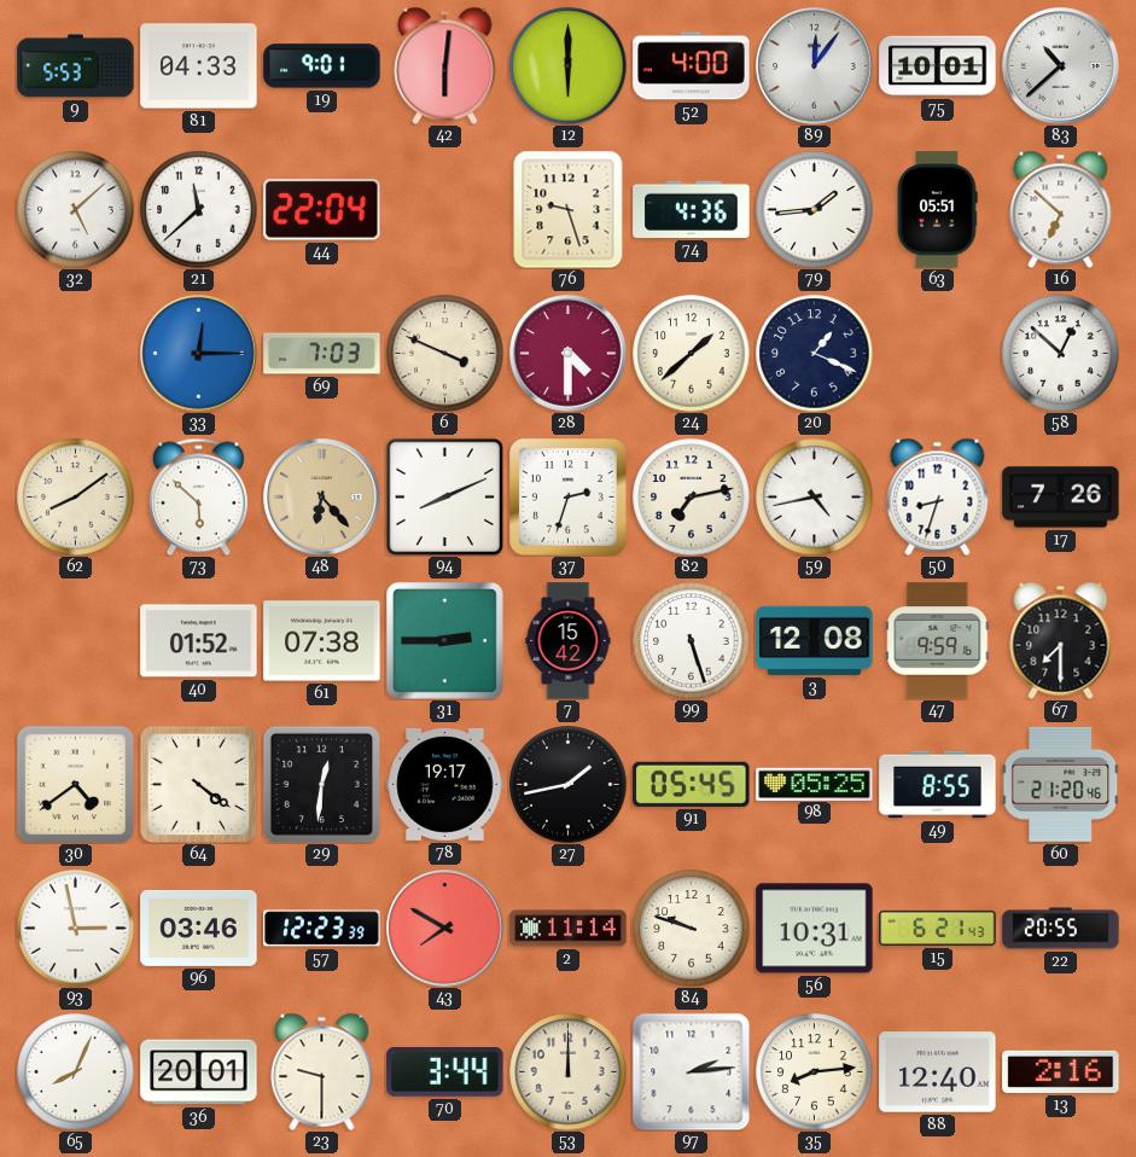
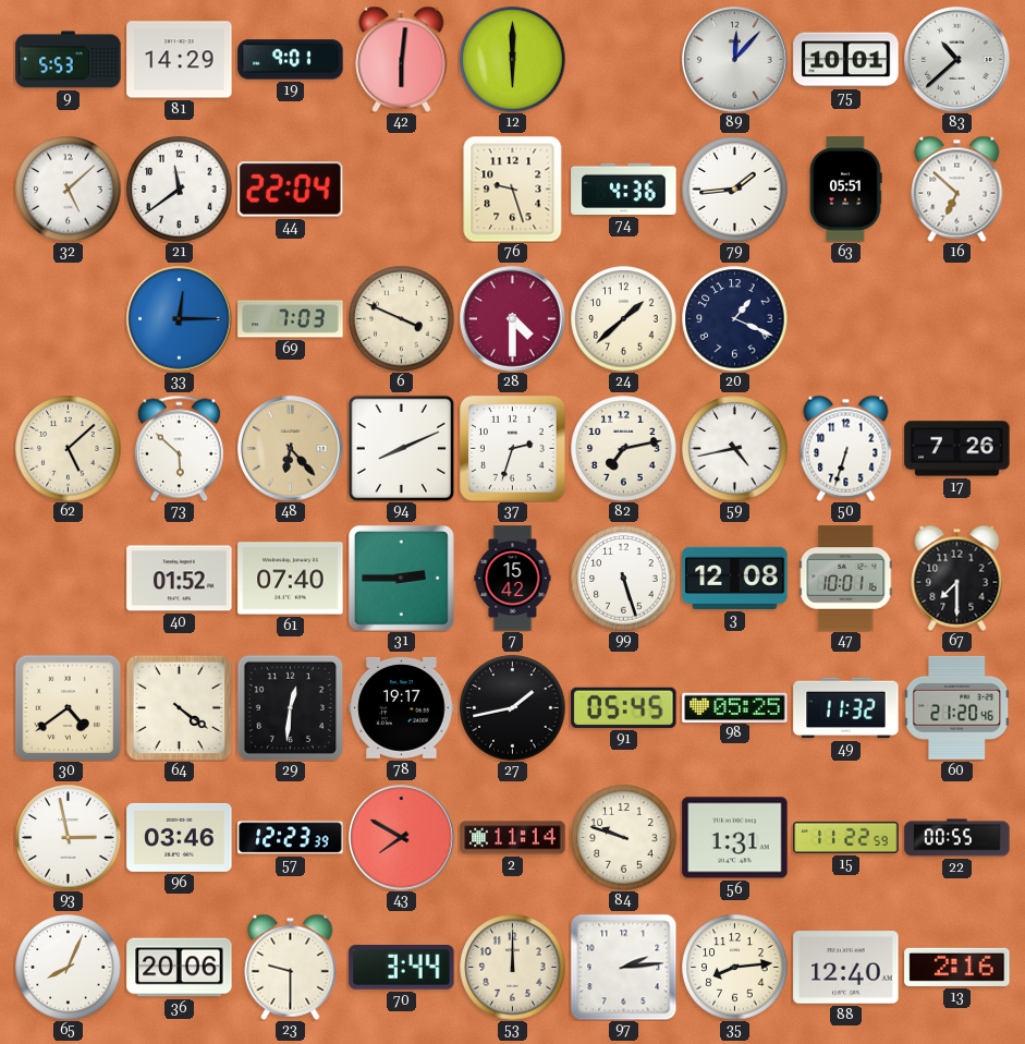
81: 04:33 -> 14:29
52: 4:00 -> none
89: 12:06 -> 12:07
21: 11:38 -> 11:39
58: 12:52 -> none
62: 8:09 -> 5:08
50: 8:33 -> 6:33
61: 07:38 -> 07:40
47: 9:59 -> 10:01
49: 8:55 -> 11:32
56: 10:31 -> 1:31
15: 6:21 -> 11:22
22: 20:55 -> 00:55
36: 20:01 -> 20:06
